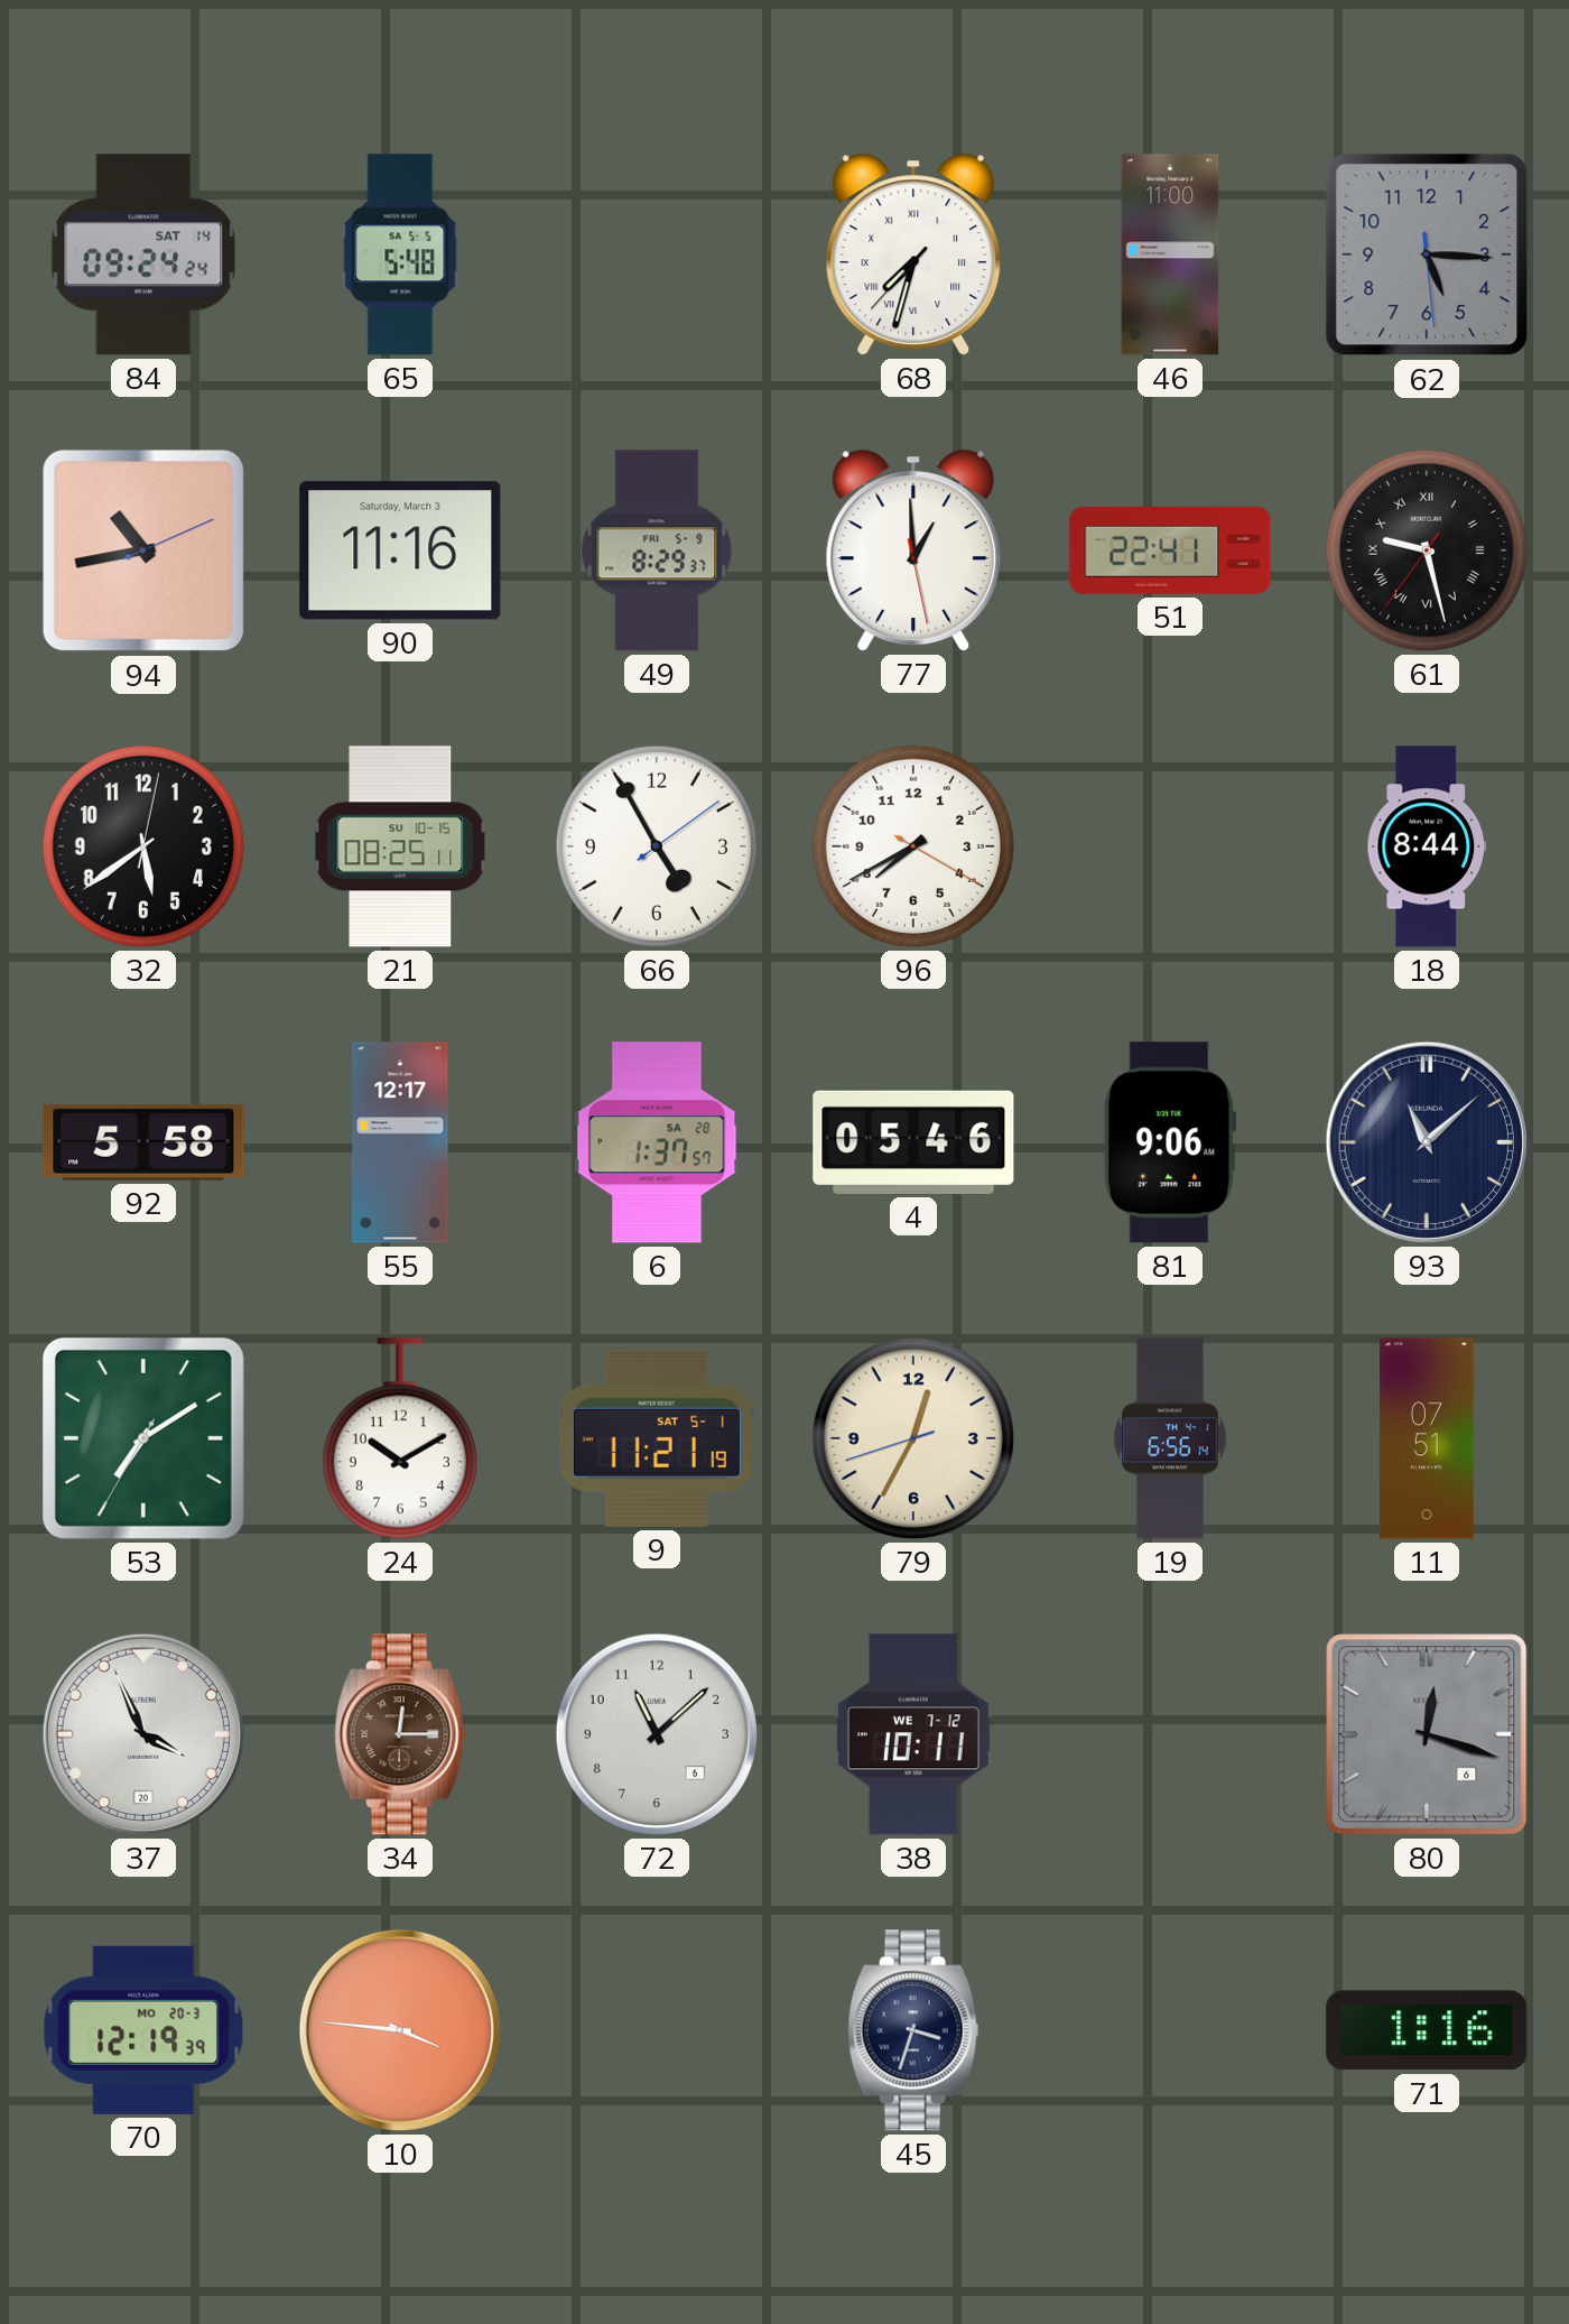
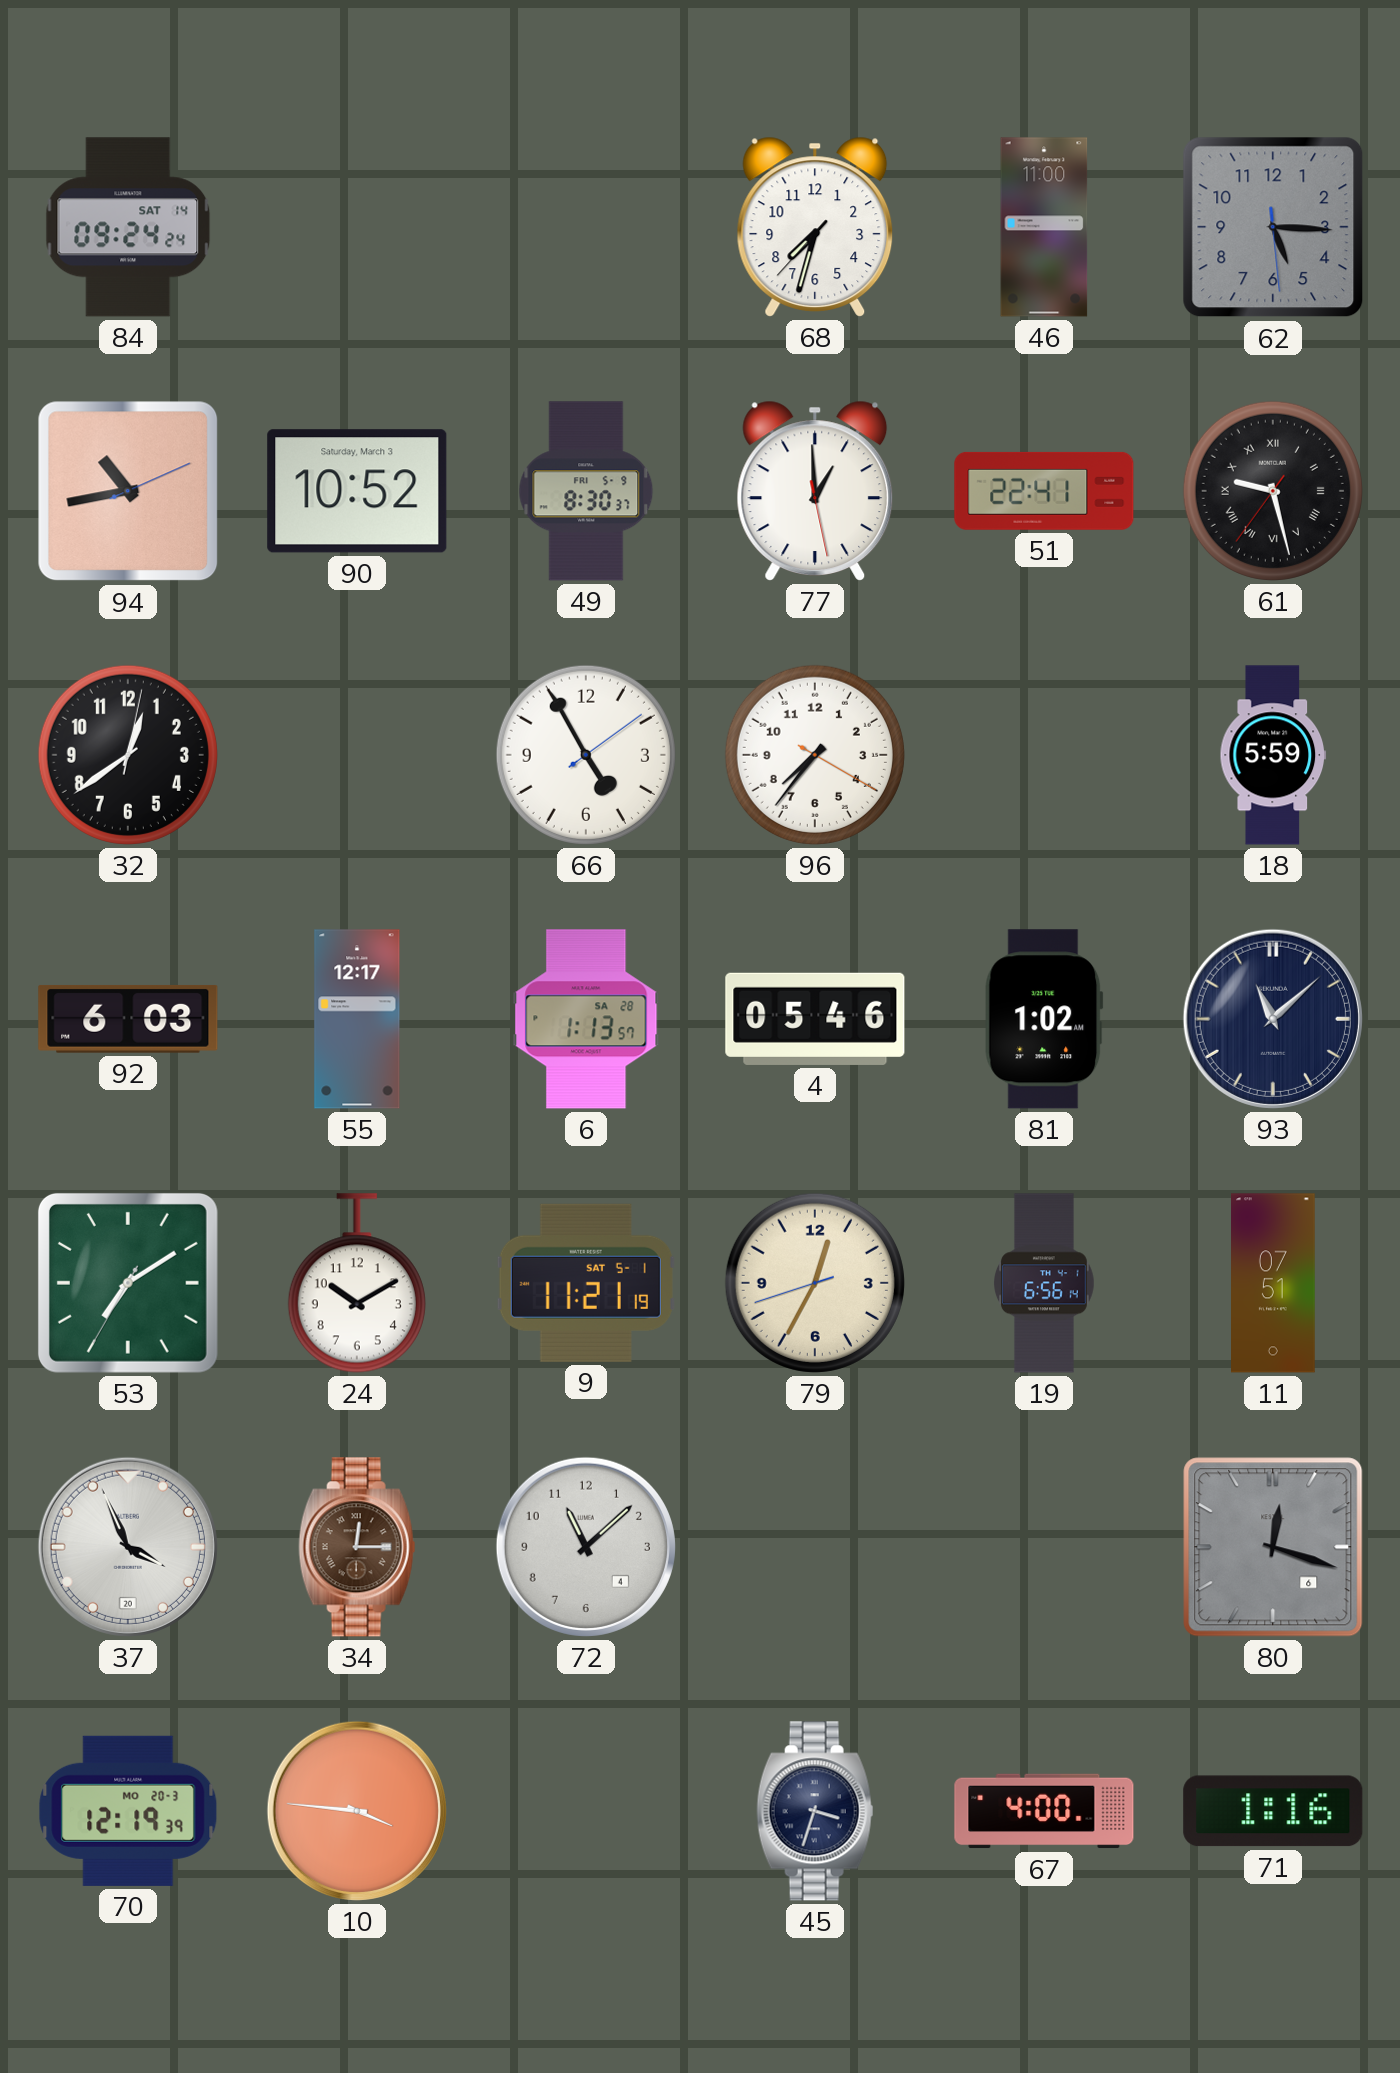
65: 5:48 -> none
68 numerals: Roman -> Arabic
90: 11:16 -> 10:52
49: 8:29 -> 8:30
32: 5:39 -> 12:39
21: 08:25 -> none
96: 7:40 -> 7:36
18: 8:44 -> 5:59
92: 5:58 -> 6:03
6: 1:37 -> 1:13
81: 9:06 -> 1:02
72 date: 6 -> 4
38: 10:11 -> none
67: none -> 4:00
